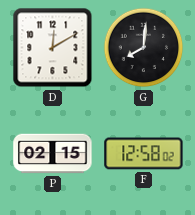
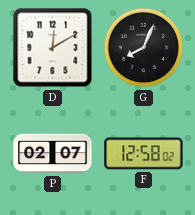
G: 8:01 -> 8:04
P: 02:15 -> 02:07
